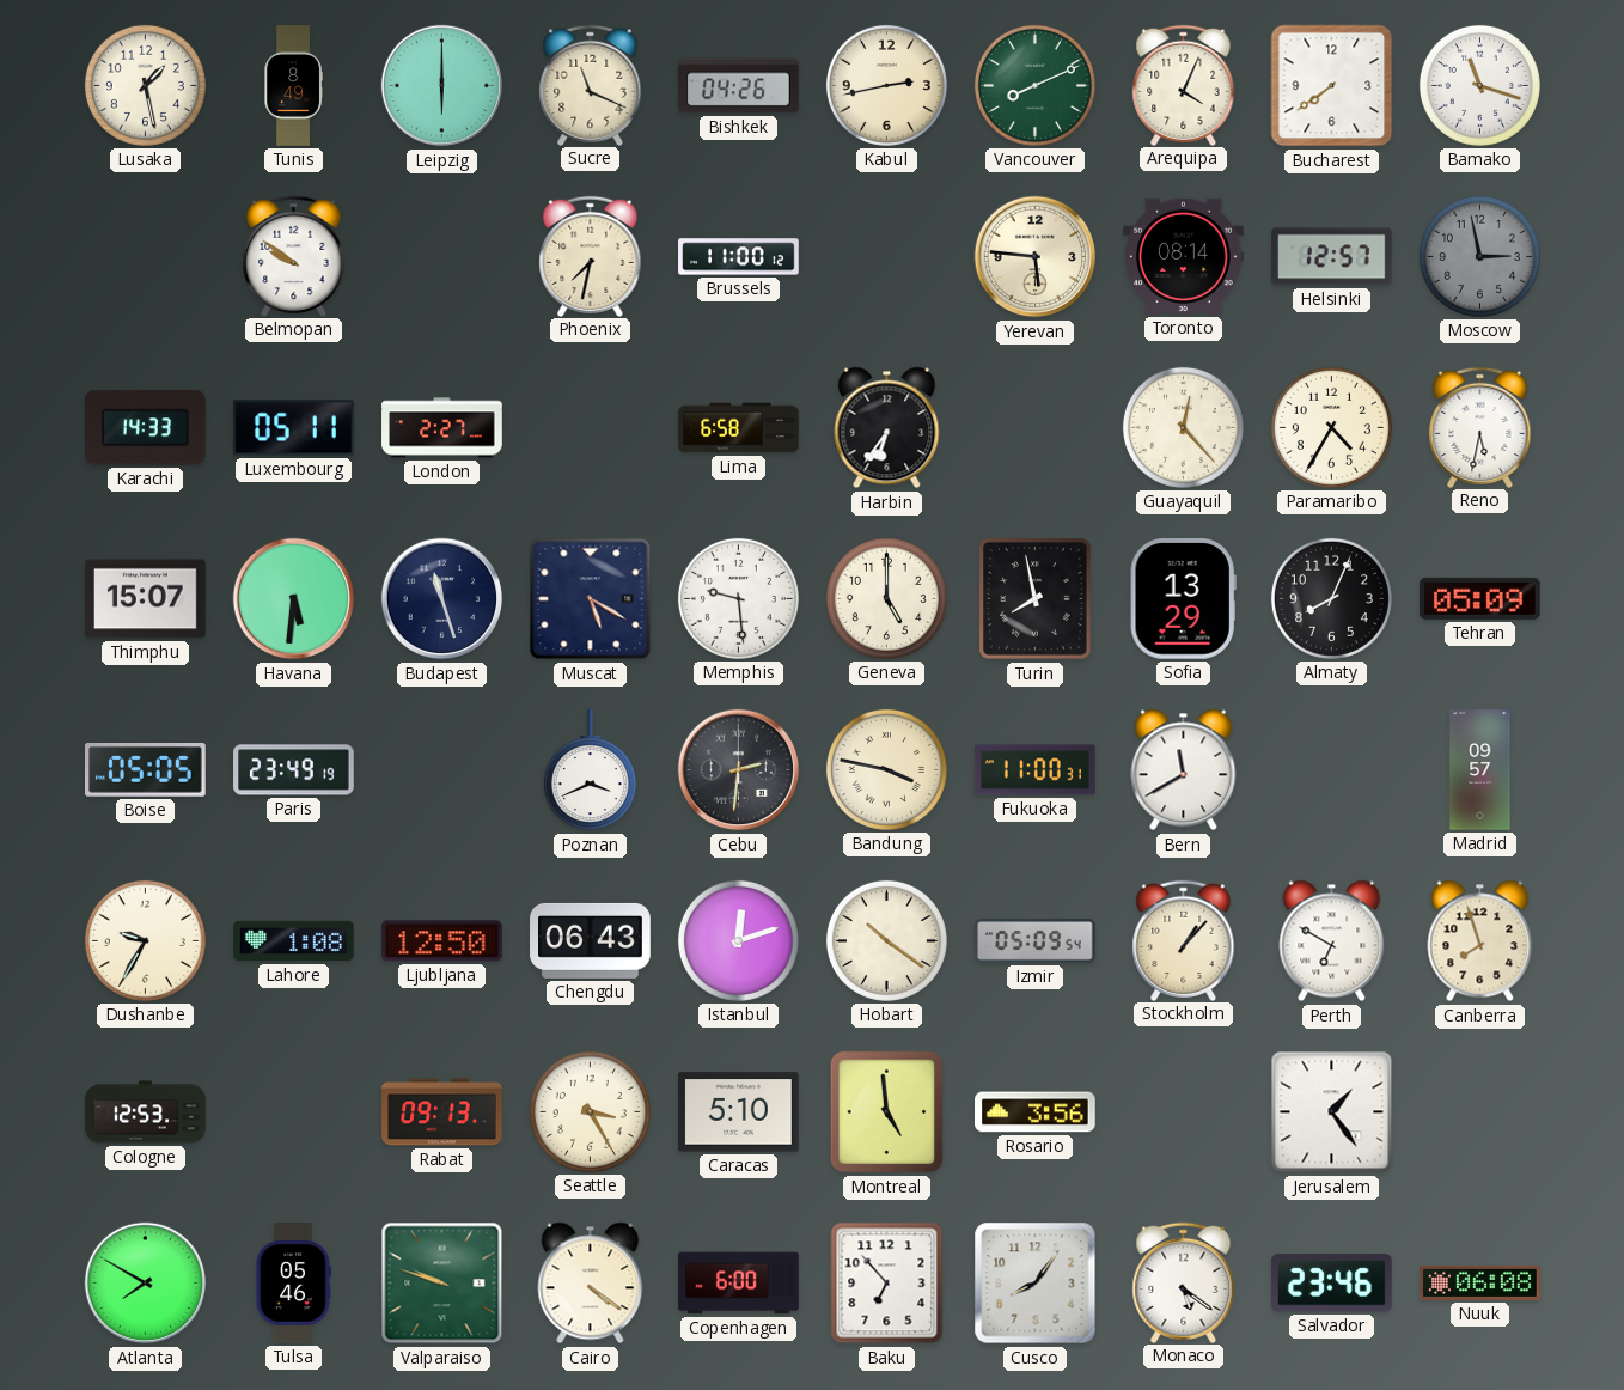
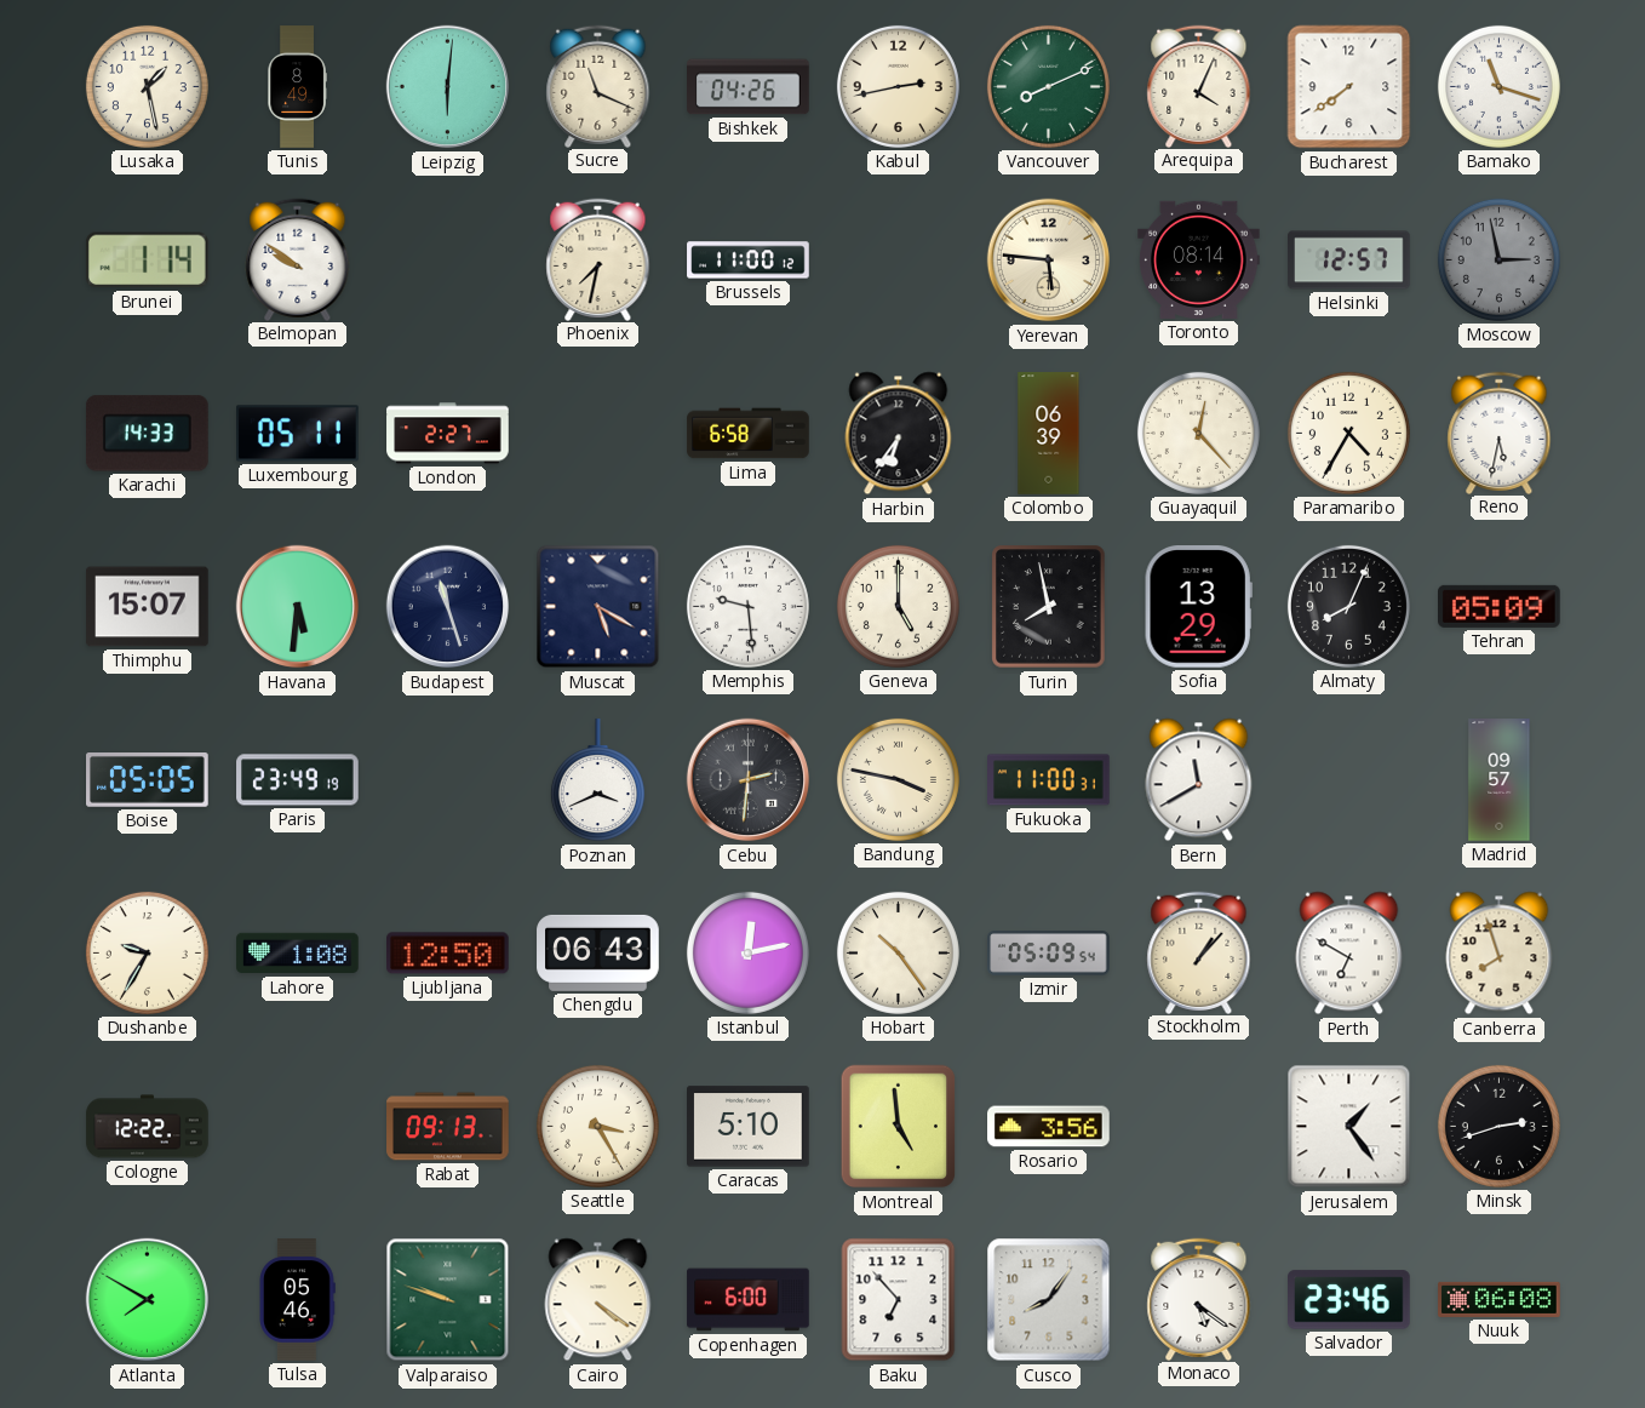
Leipzig: 6:00 -> 6:01
Brunei: none -> 1:14
Colombo: none -> 06:39
Istanbul: 12:12 -> 12:13
Hobart: 10:21 -> 10:24
Cologne: 12:53 -> 12:22
Minsk: none -> 2:42
